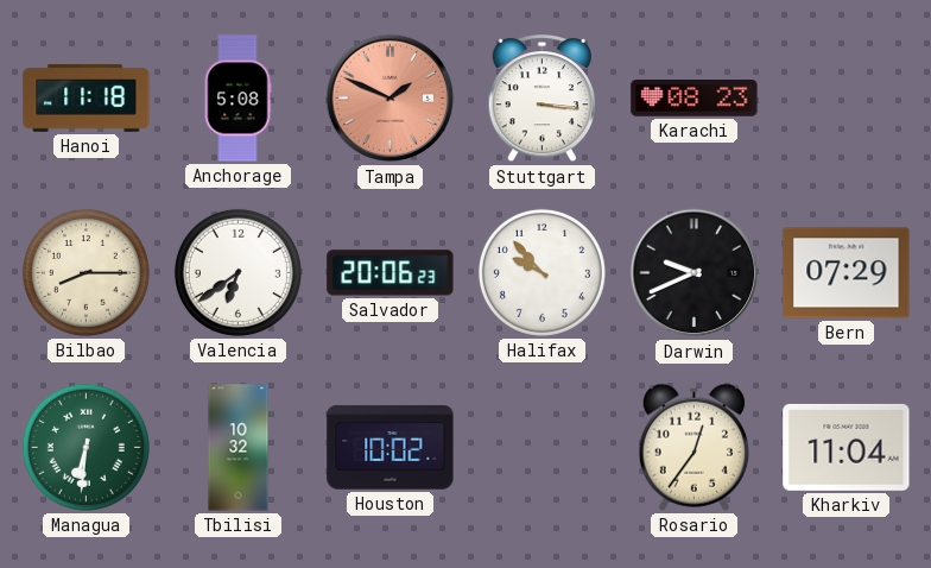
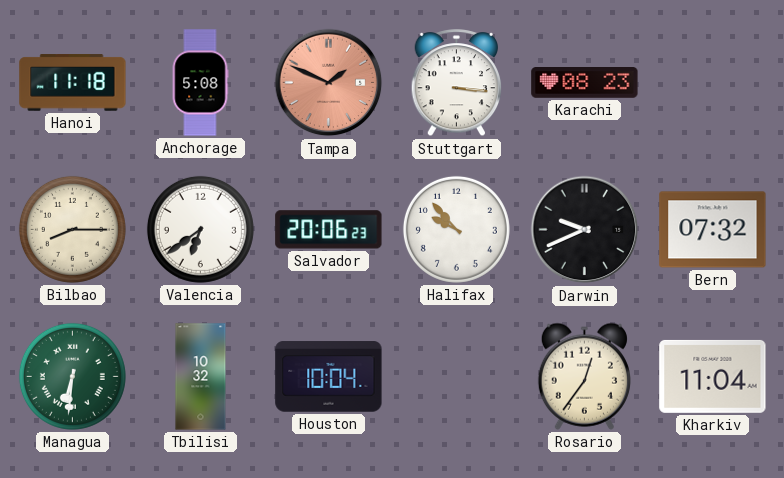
Bern: 07:29 -> 07:32
Houston: 10:02 -> 10:04
